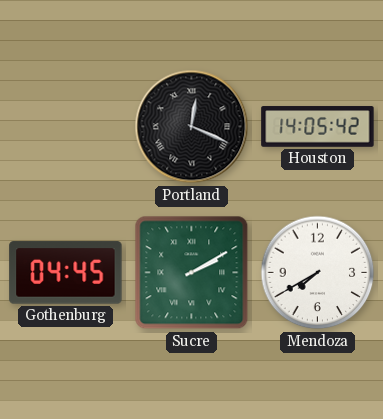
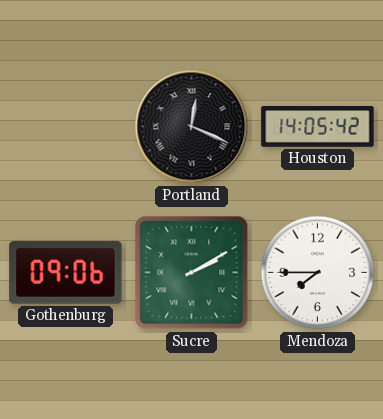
Gothenburg: 04:45 -> 09:06
Mendoza: 7:40 -> 7:45
